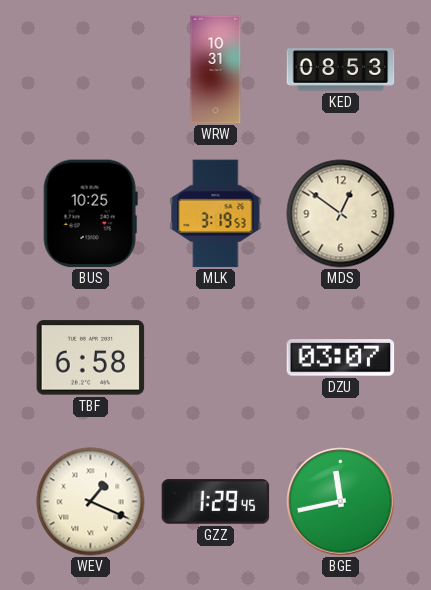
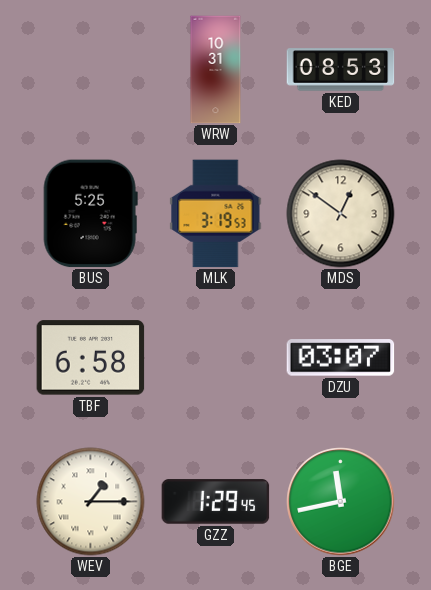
BUS: 10:25 -> 5:25
WEV: 1:19 -> 1:15
